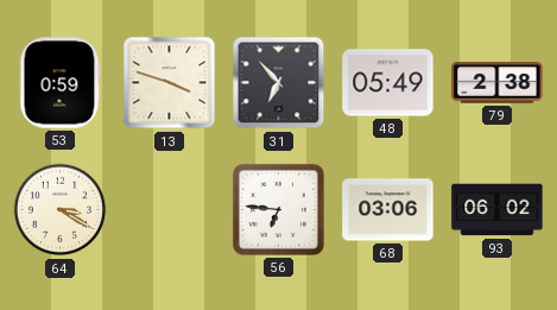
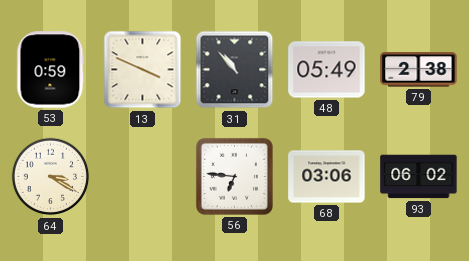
13: 3:48 -> 3:49
31: 6:53 -> 10:53
